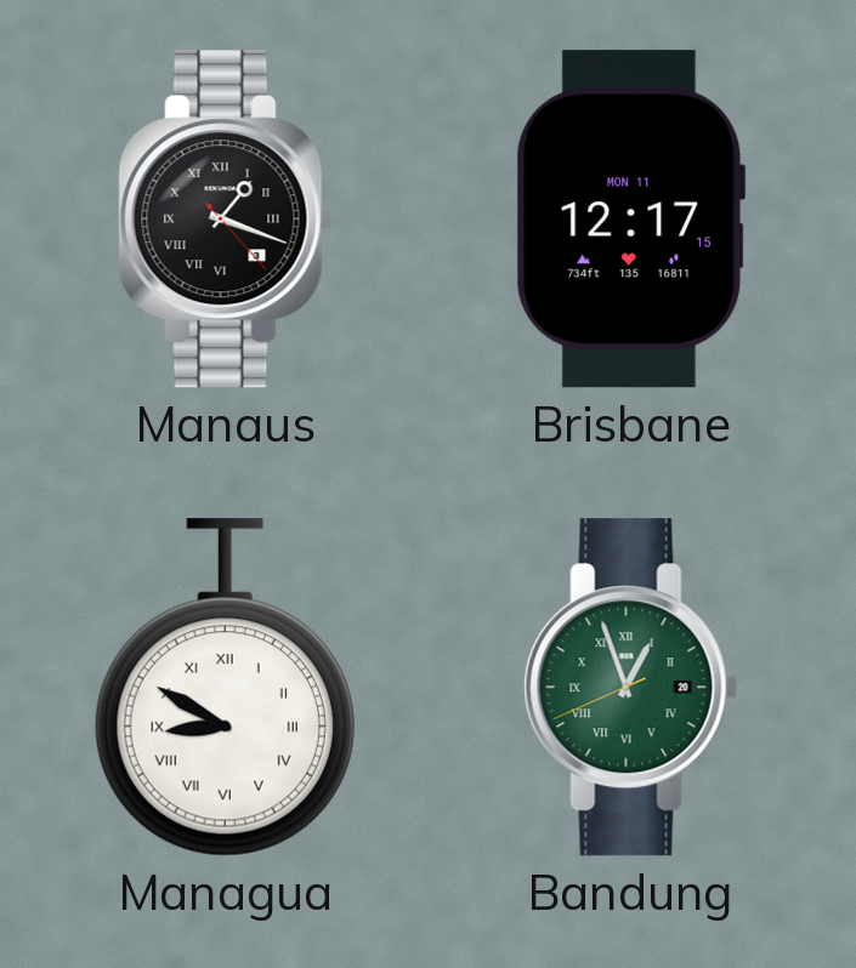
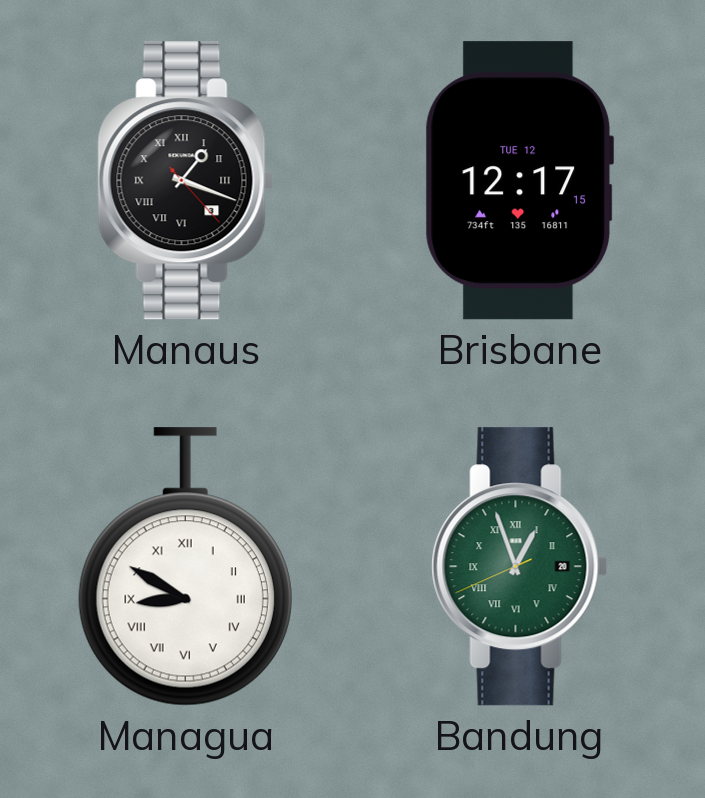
Brisbane date: MON 11 -> TUE 12
